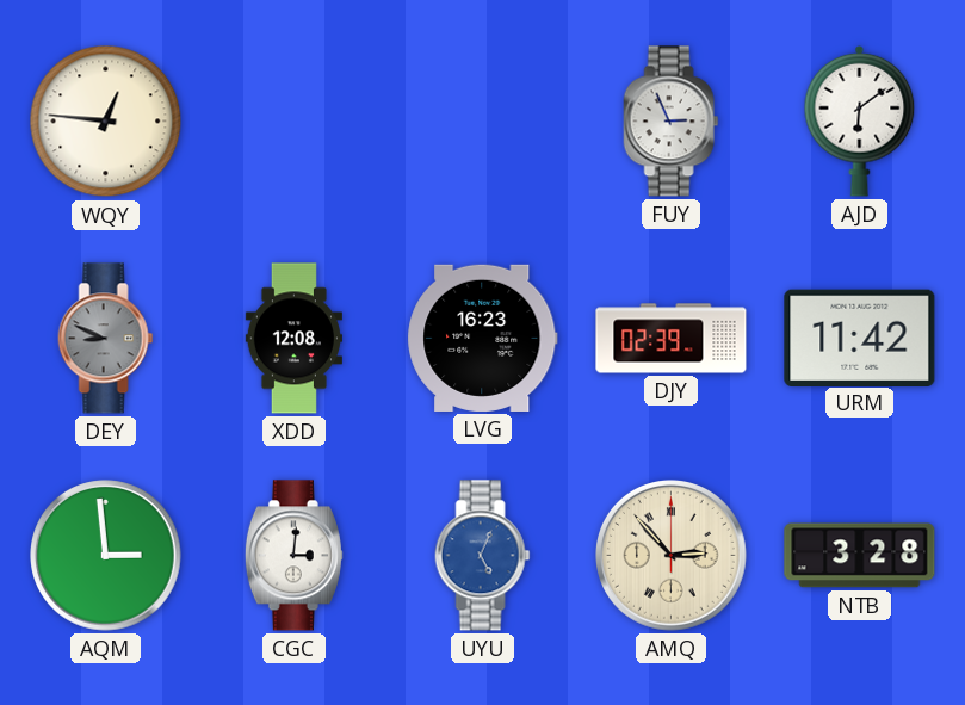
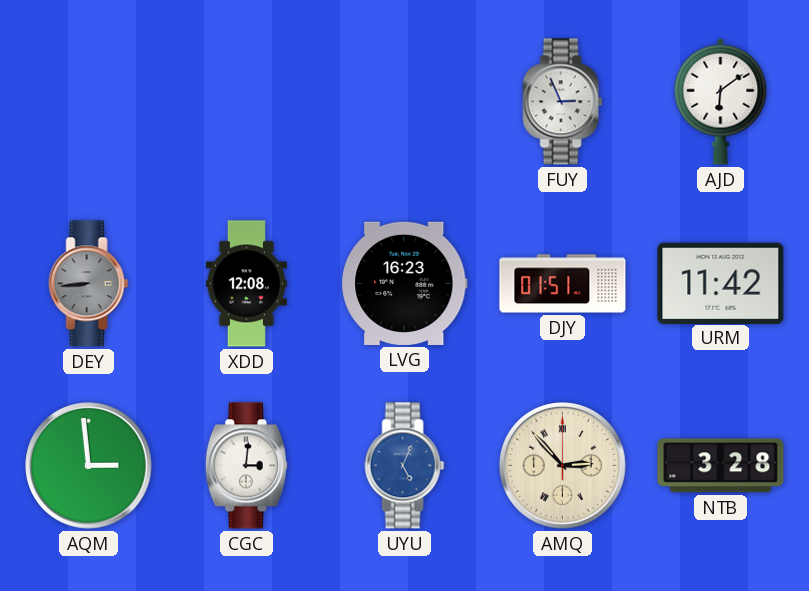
WQY: 12:46 -> none
DEY: 8:49 -> 8:44
DJY: 02:39 -> 01:51
